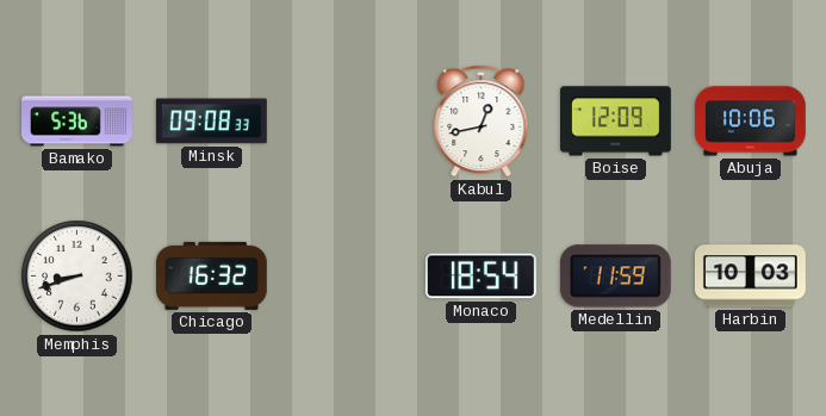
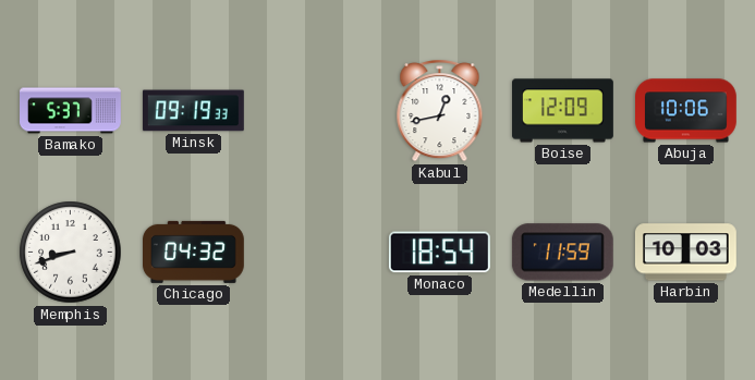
Bamako: 5:36 -> 5:37
Minsk: 09:08 -> 09:19
Chicago: 16:32 -> 04:32
